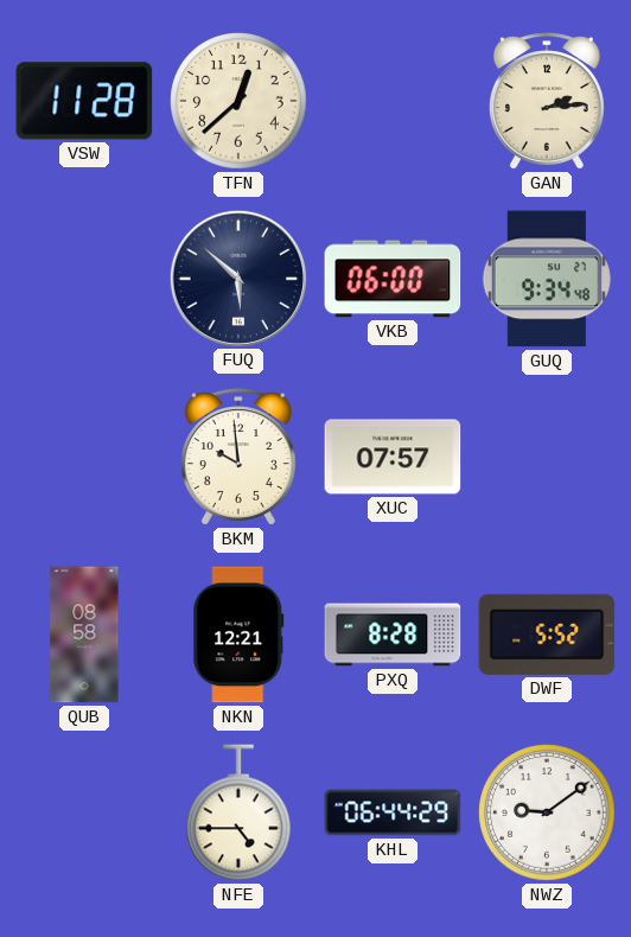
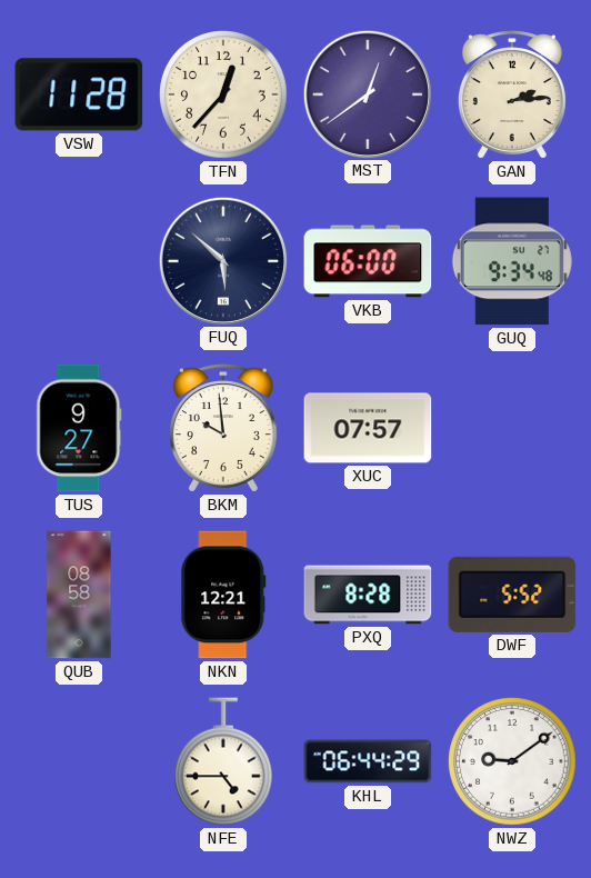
TFN: 12:38 -> 12:37
MST: none -> 12:39
TUS: none -> 9:27
